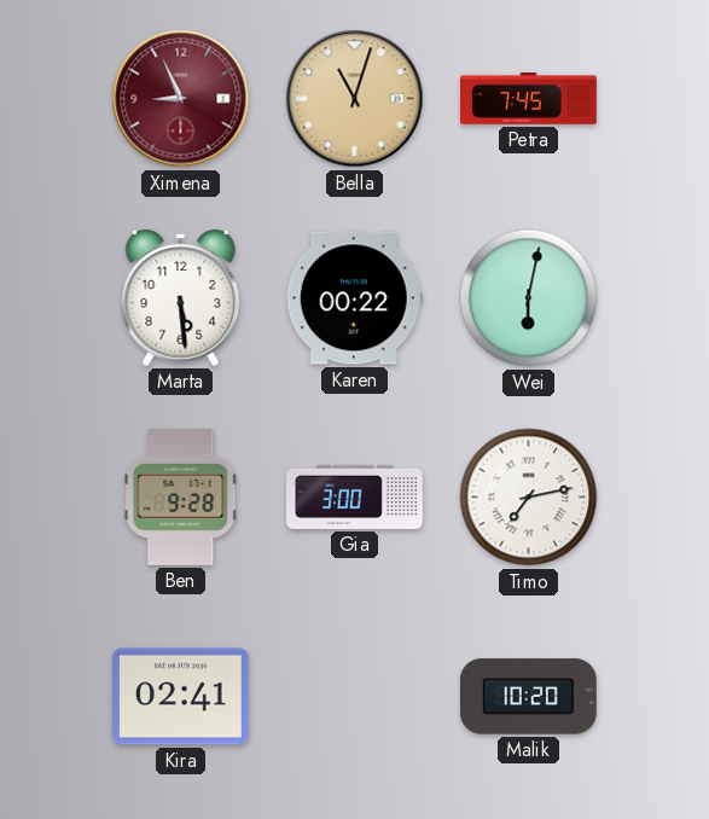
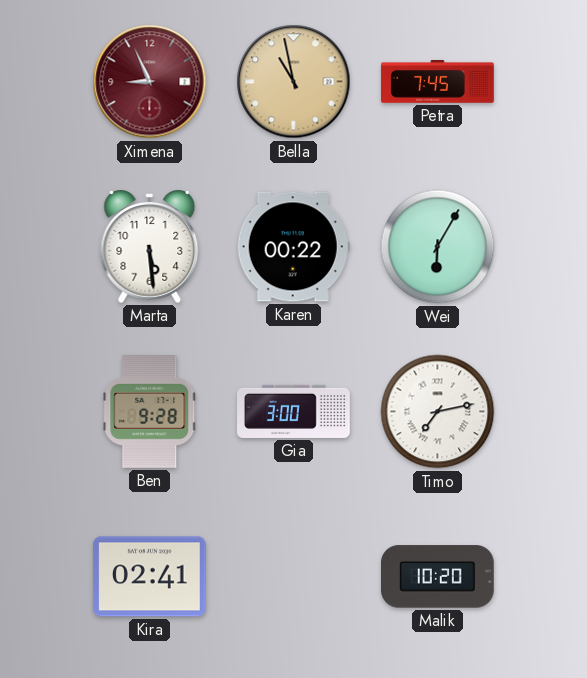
Bella: 11:03 -> 10:58
Wei: 6:02 -> 6:05
